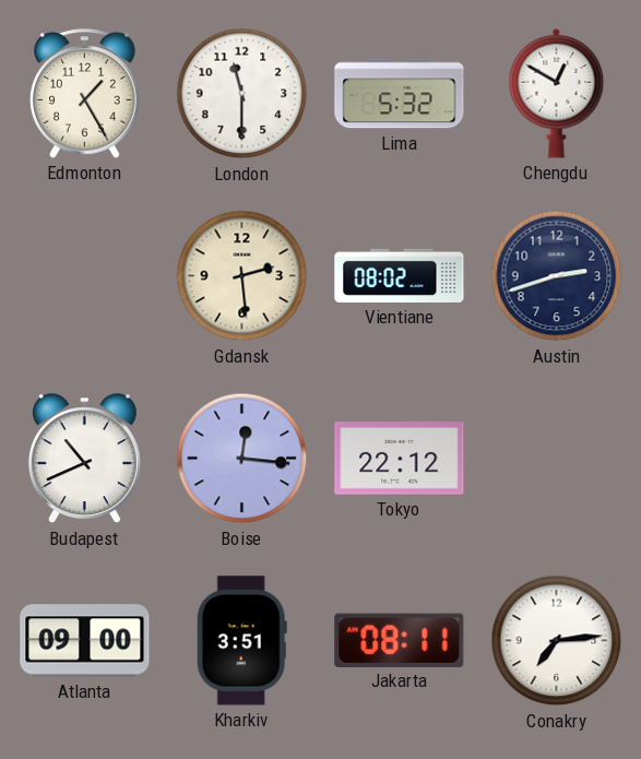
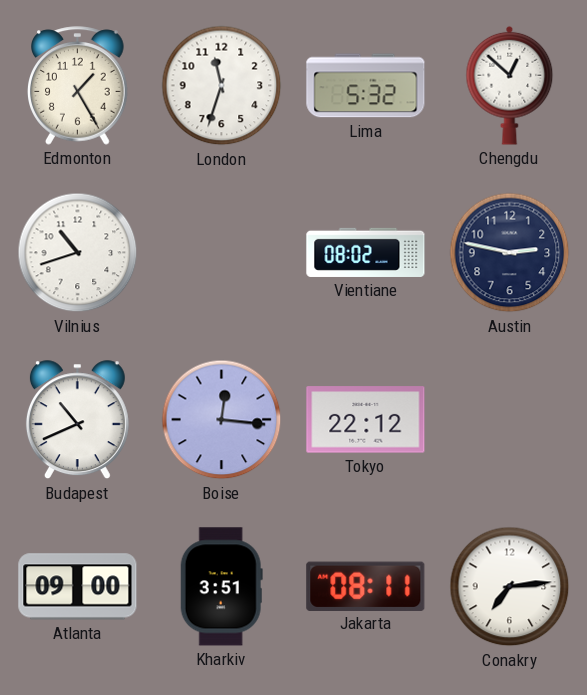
London: 11:30 -> 11:33
Chengdu: 12:50 -> 12:52
Vilnius: none -> 10:42
Gdansk: 2:29 -> none
Austin: 2:42 -> 2:47
